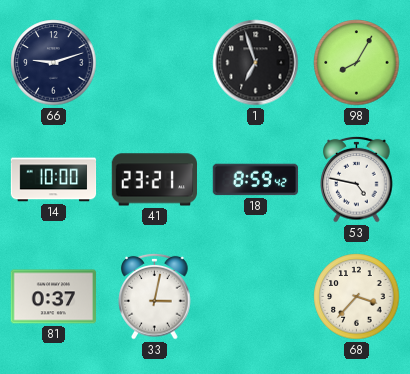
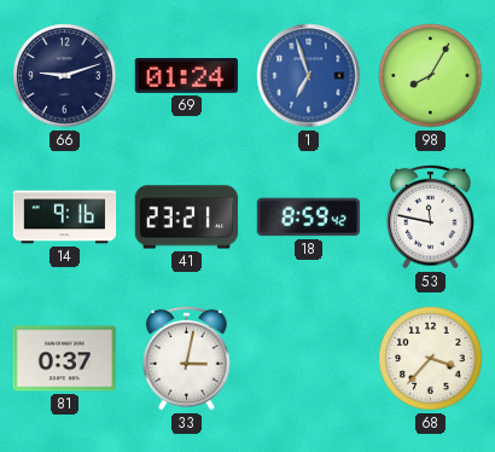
69: none -> 01:24
1 dial: black -> blue
14: 10:00 -> 9:16
53: 4:47 -> 11:47
